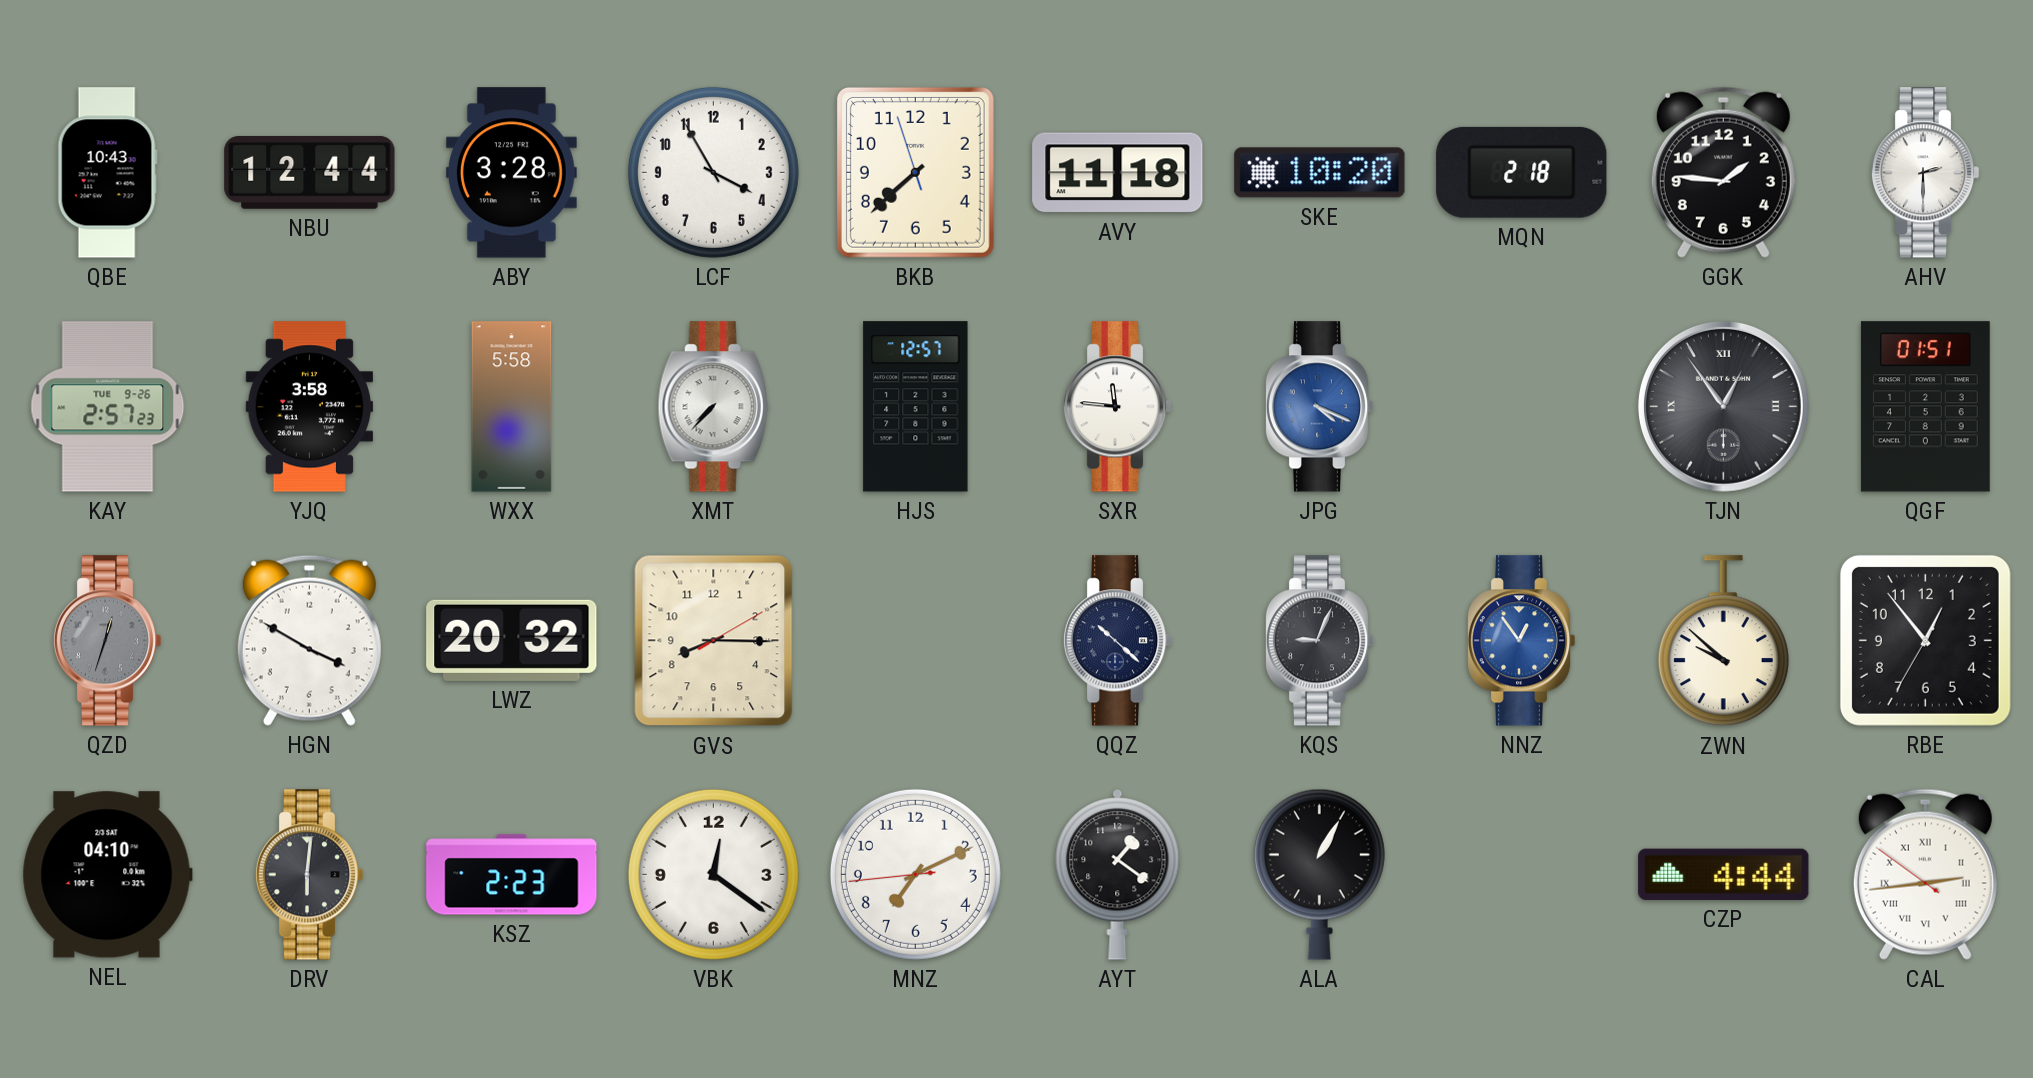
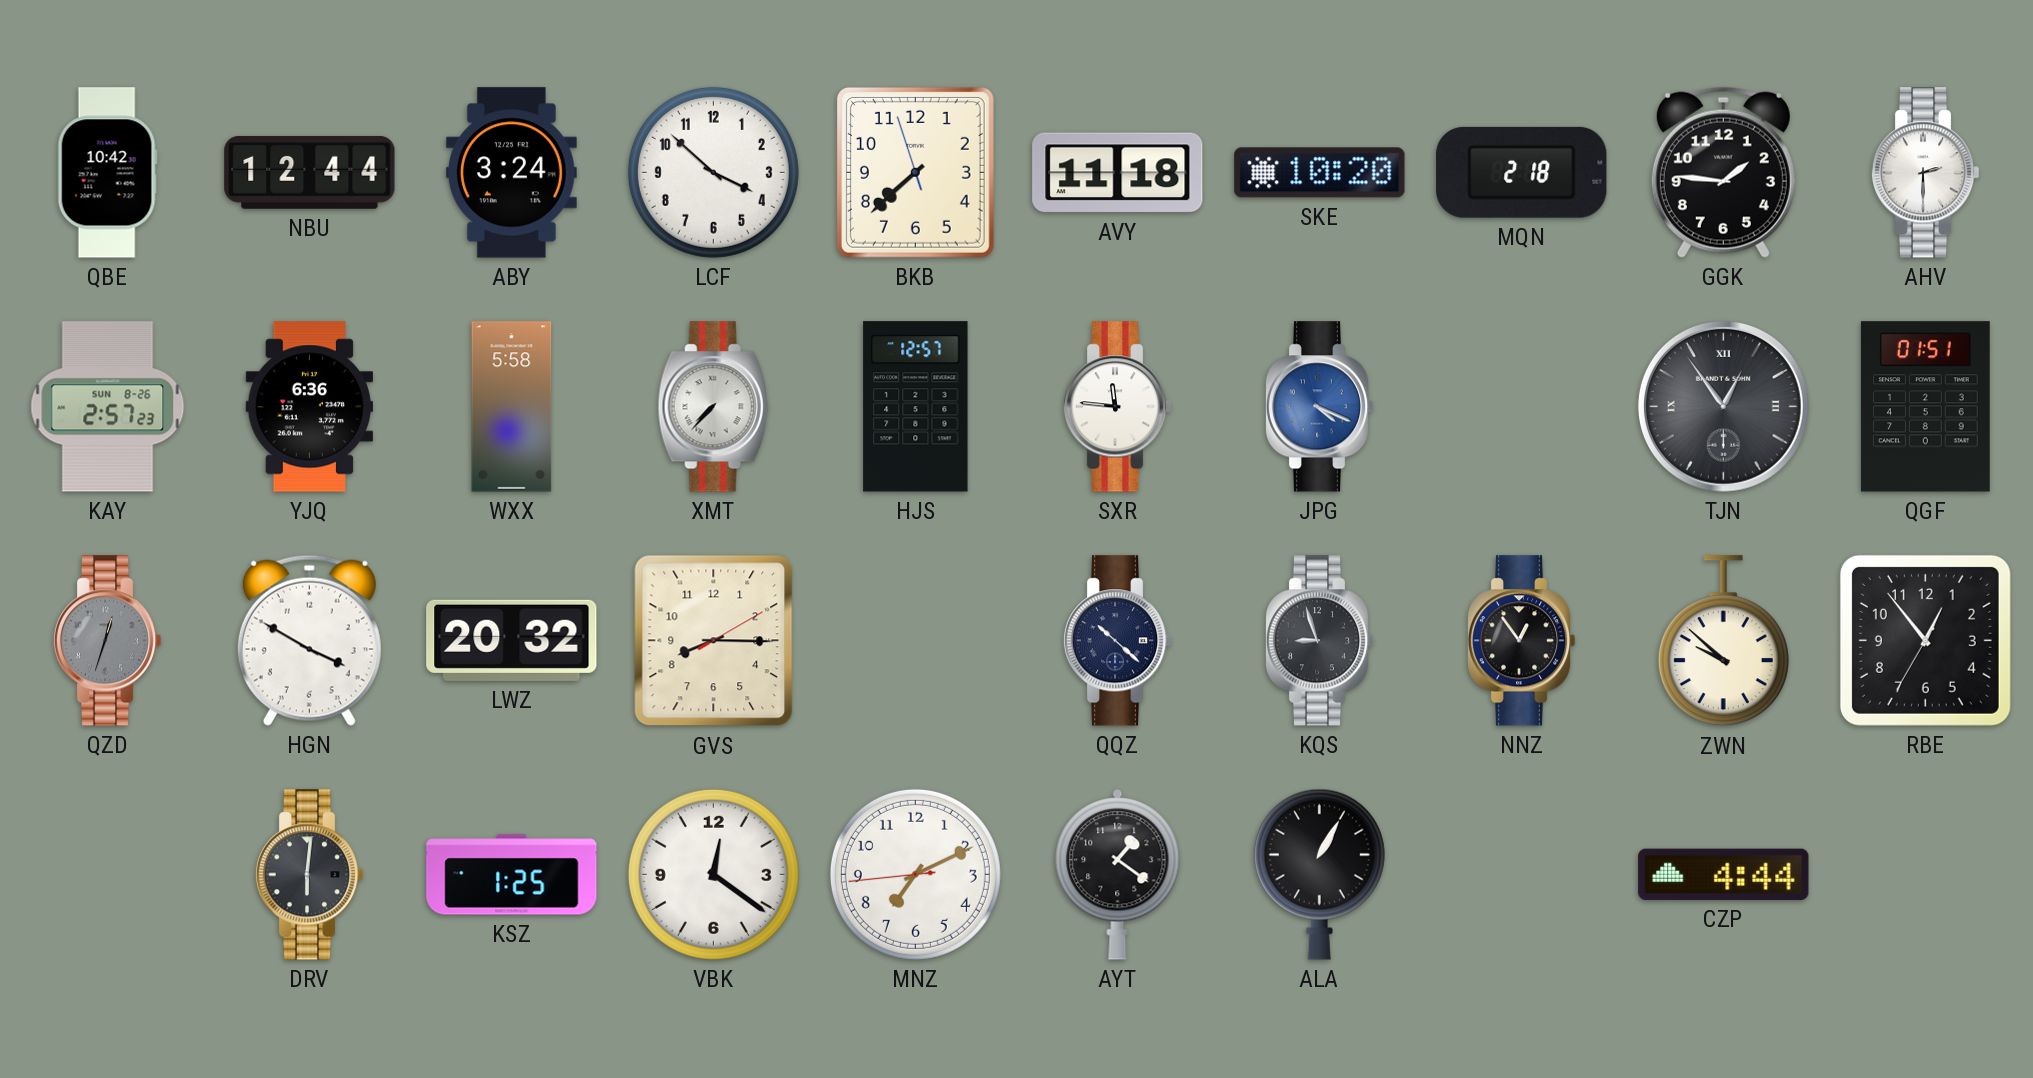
QBE: 10:43 -> 10:42
ABY: 3:28 -> 3:24
LCF: 3:55 -> 3:52
KAY date: TUE 9-26 -> SUN 8-26
YJQ: 3:58 -> 6:36
KQS: 9:04 -> 8:57
NNZ dial: blue -> black
NEL: 04:10 -> none
KSZ: 2:23 -> 1:25
CAL: 2:43 -> none
